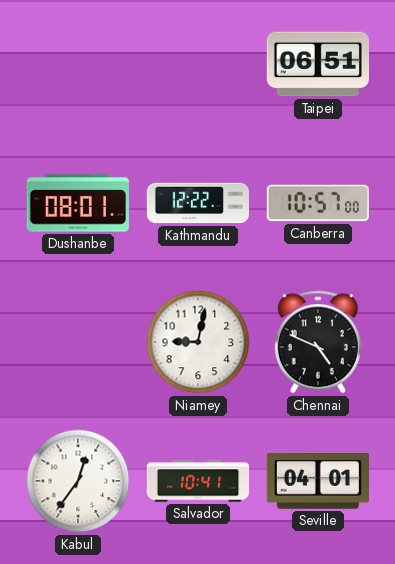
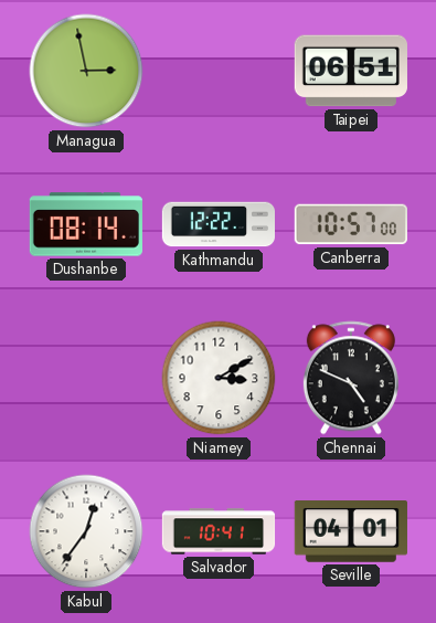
Managua: none -> 2:58
Dushanbe: 08:01 -> 08:14
Niamey: 9:02 -> 3:10
